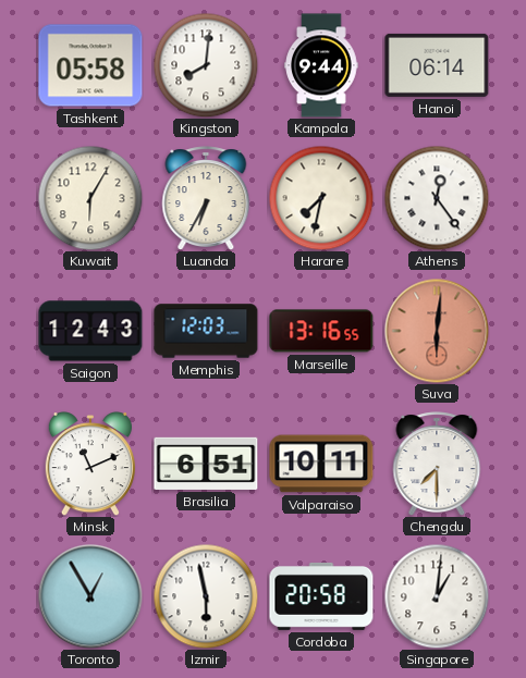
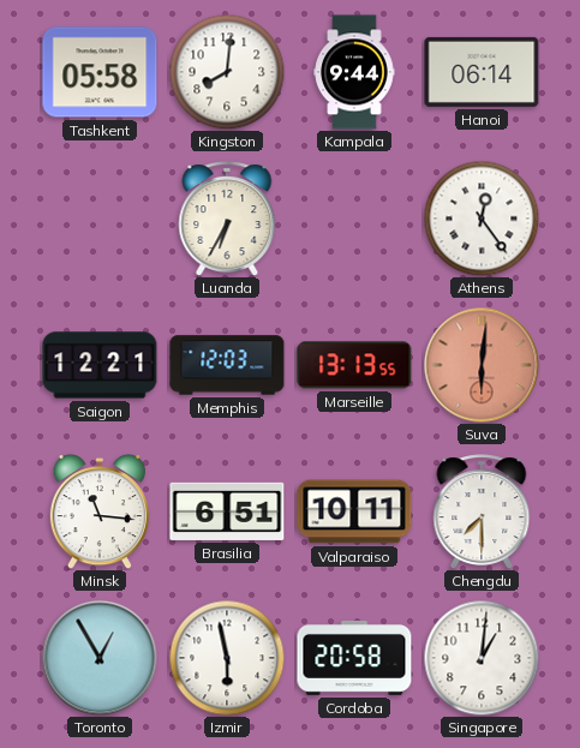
Kuwait: 6:05 -> none
Harare: 7:32 -> none
Saigon: 12:43 -> 12:21
Marseille: 13:16 -> 13:13
Minsk: 11:11 -> 11:16
